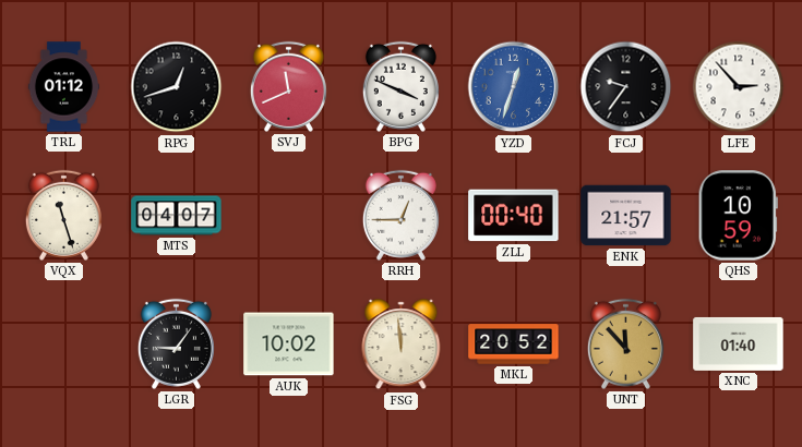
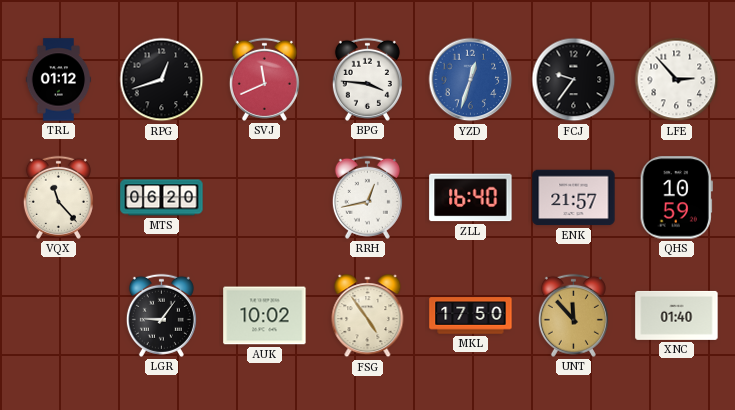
BPG: 3:49 -> 3:46
VQX: 11:27 -> 11:23
MTS: 04:07 -> 06:20
RRH: 12:45 -> 12:43
ZLL: 00:40 -> 16:40
FSG: 11:59 -> 4:54
MKL: 20:52 -> 17:50
